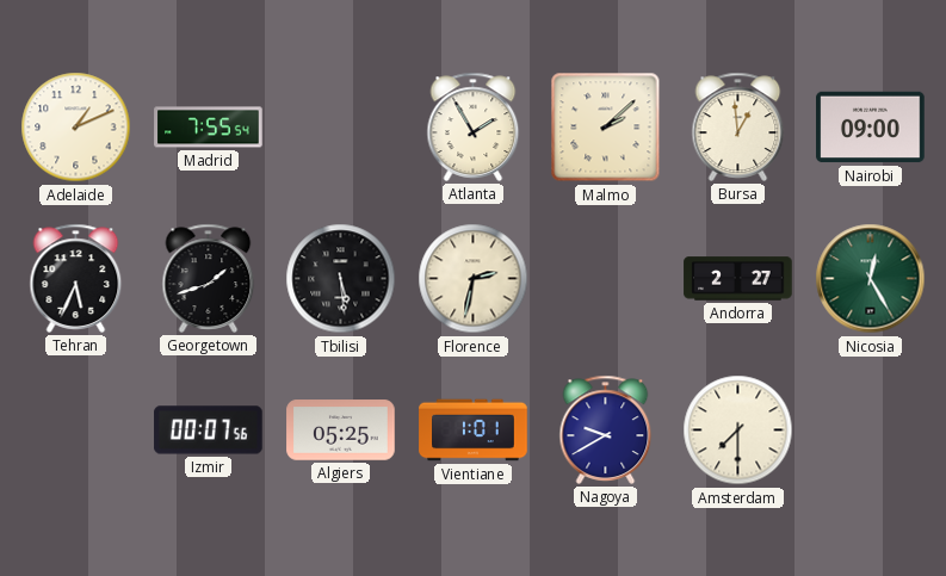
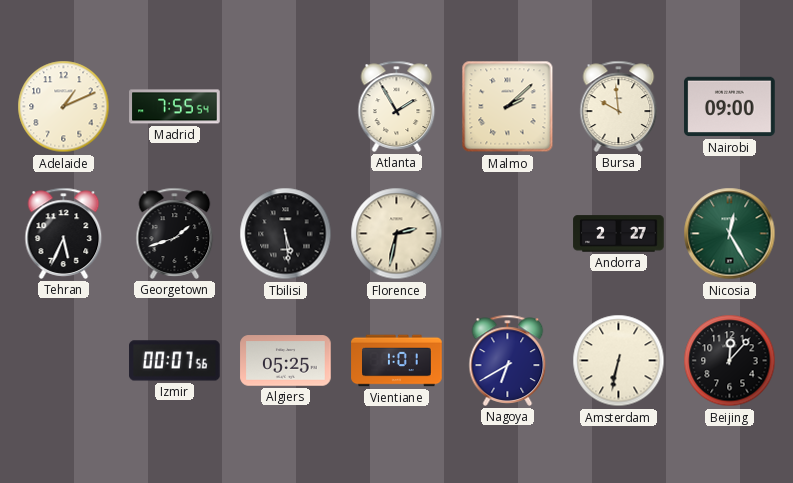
Bursa: 12:59 -> 9:59
Nagoya: 9:40 -> 6:40
Amsterdam: 7:30 -> 6:32
Beijing: none -> 12:07
